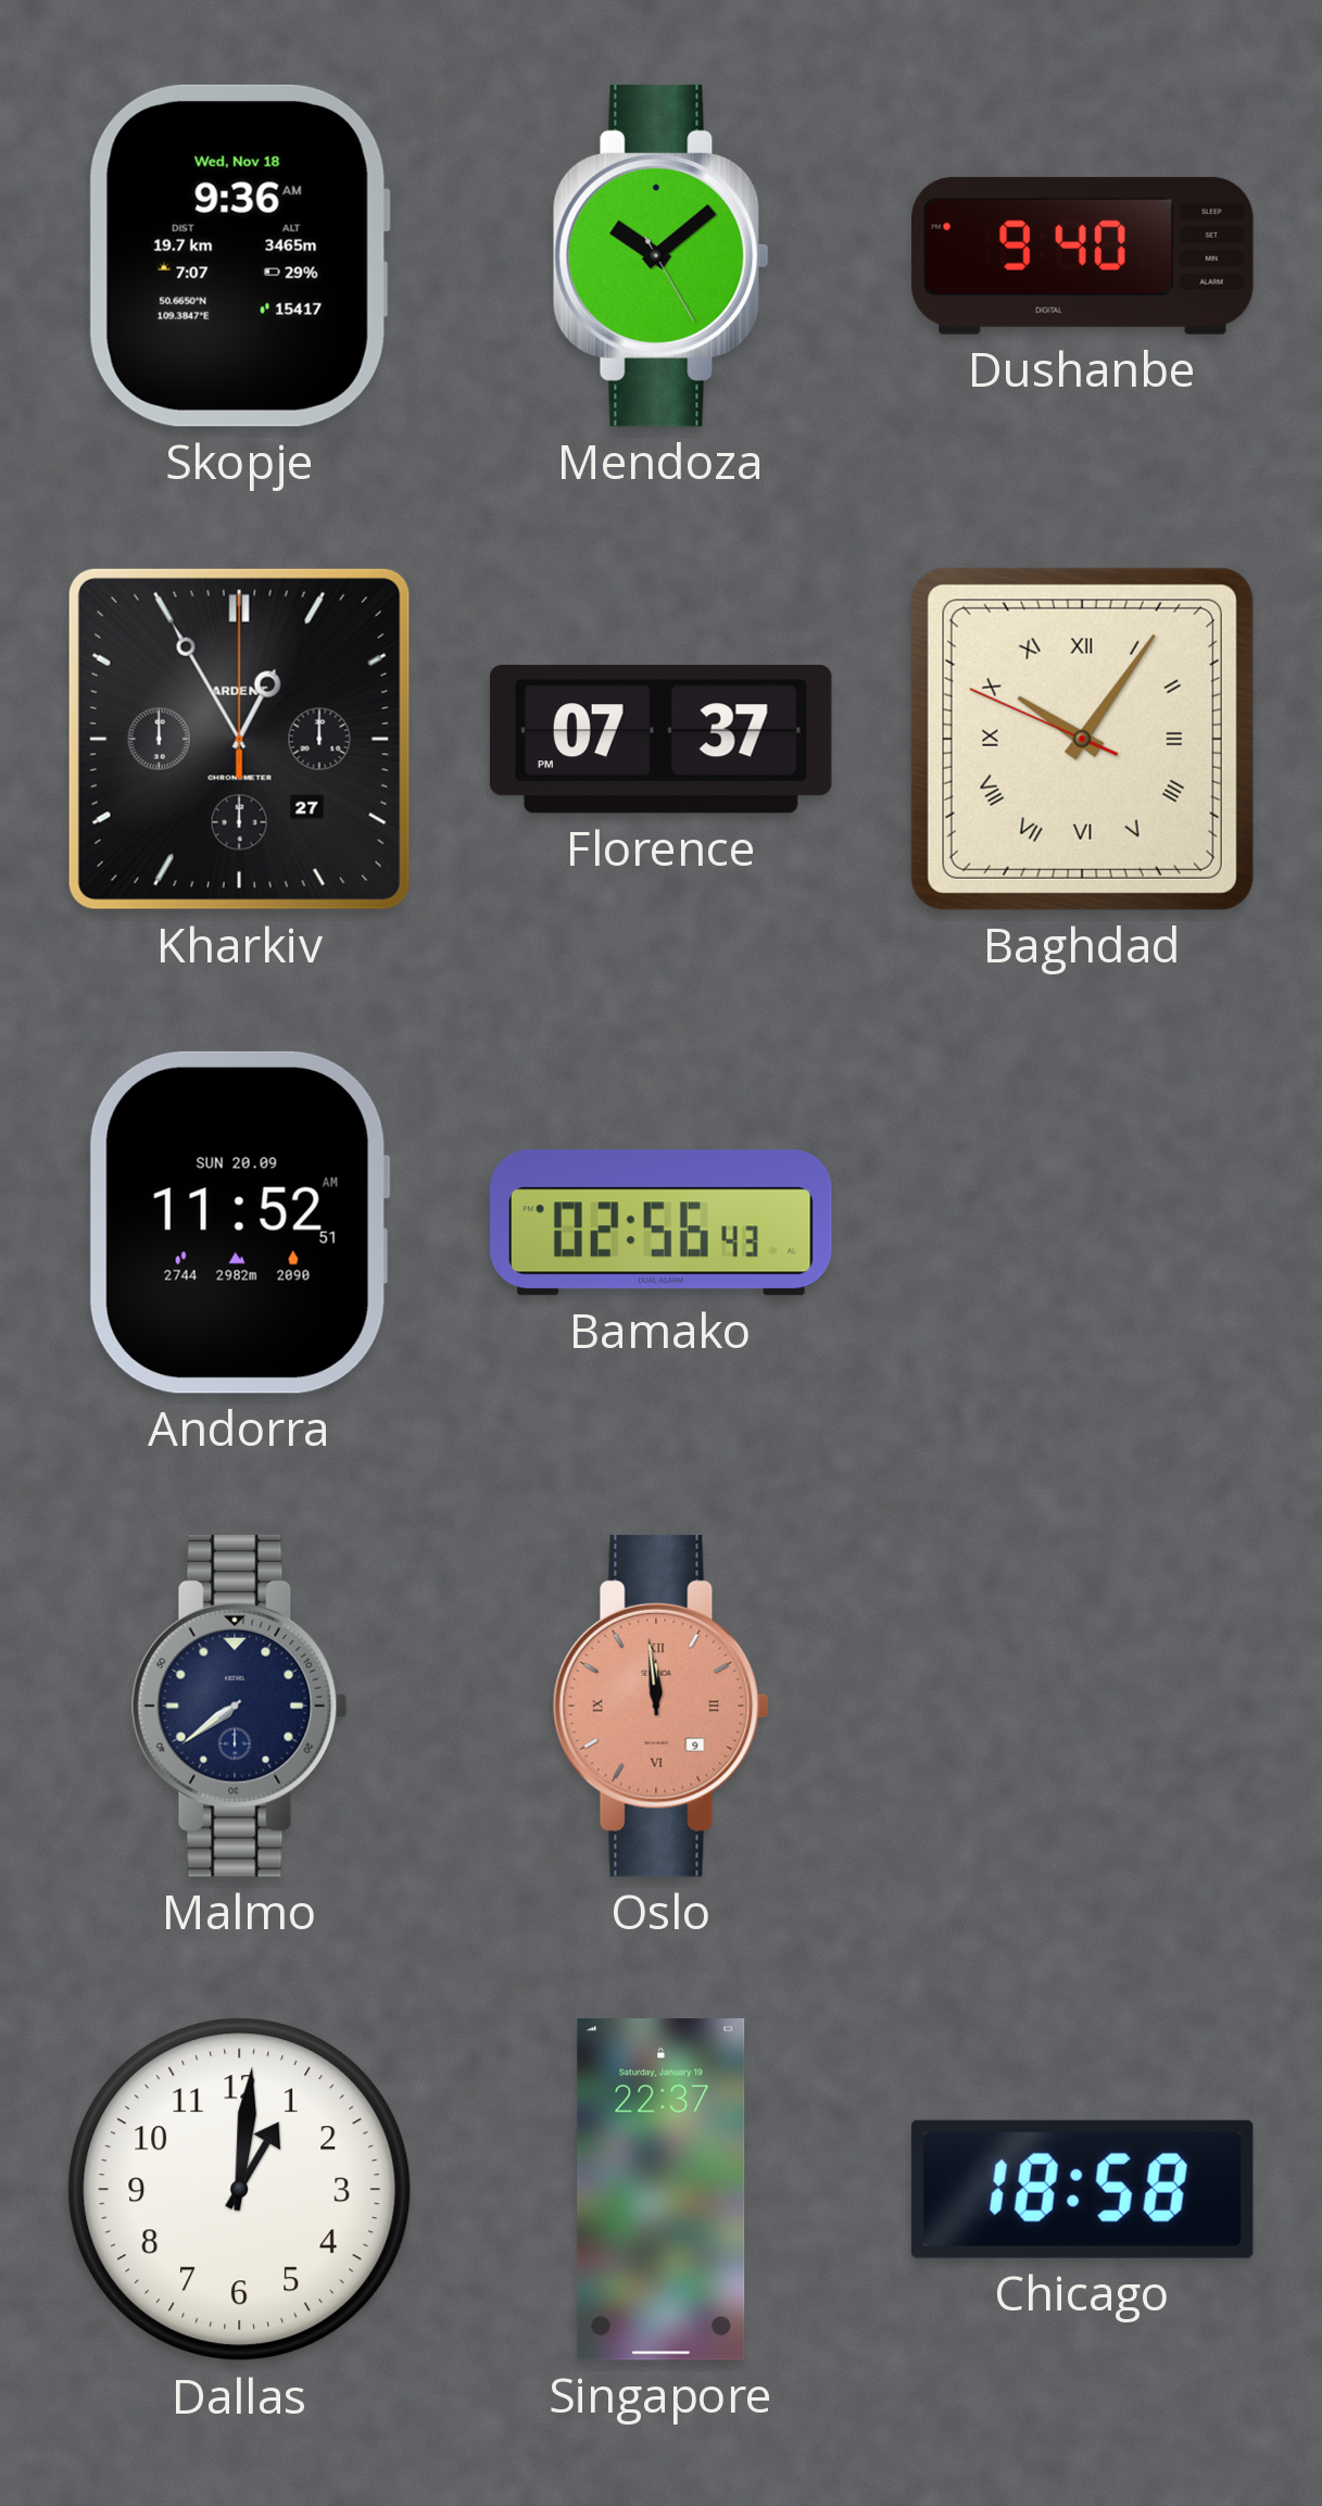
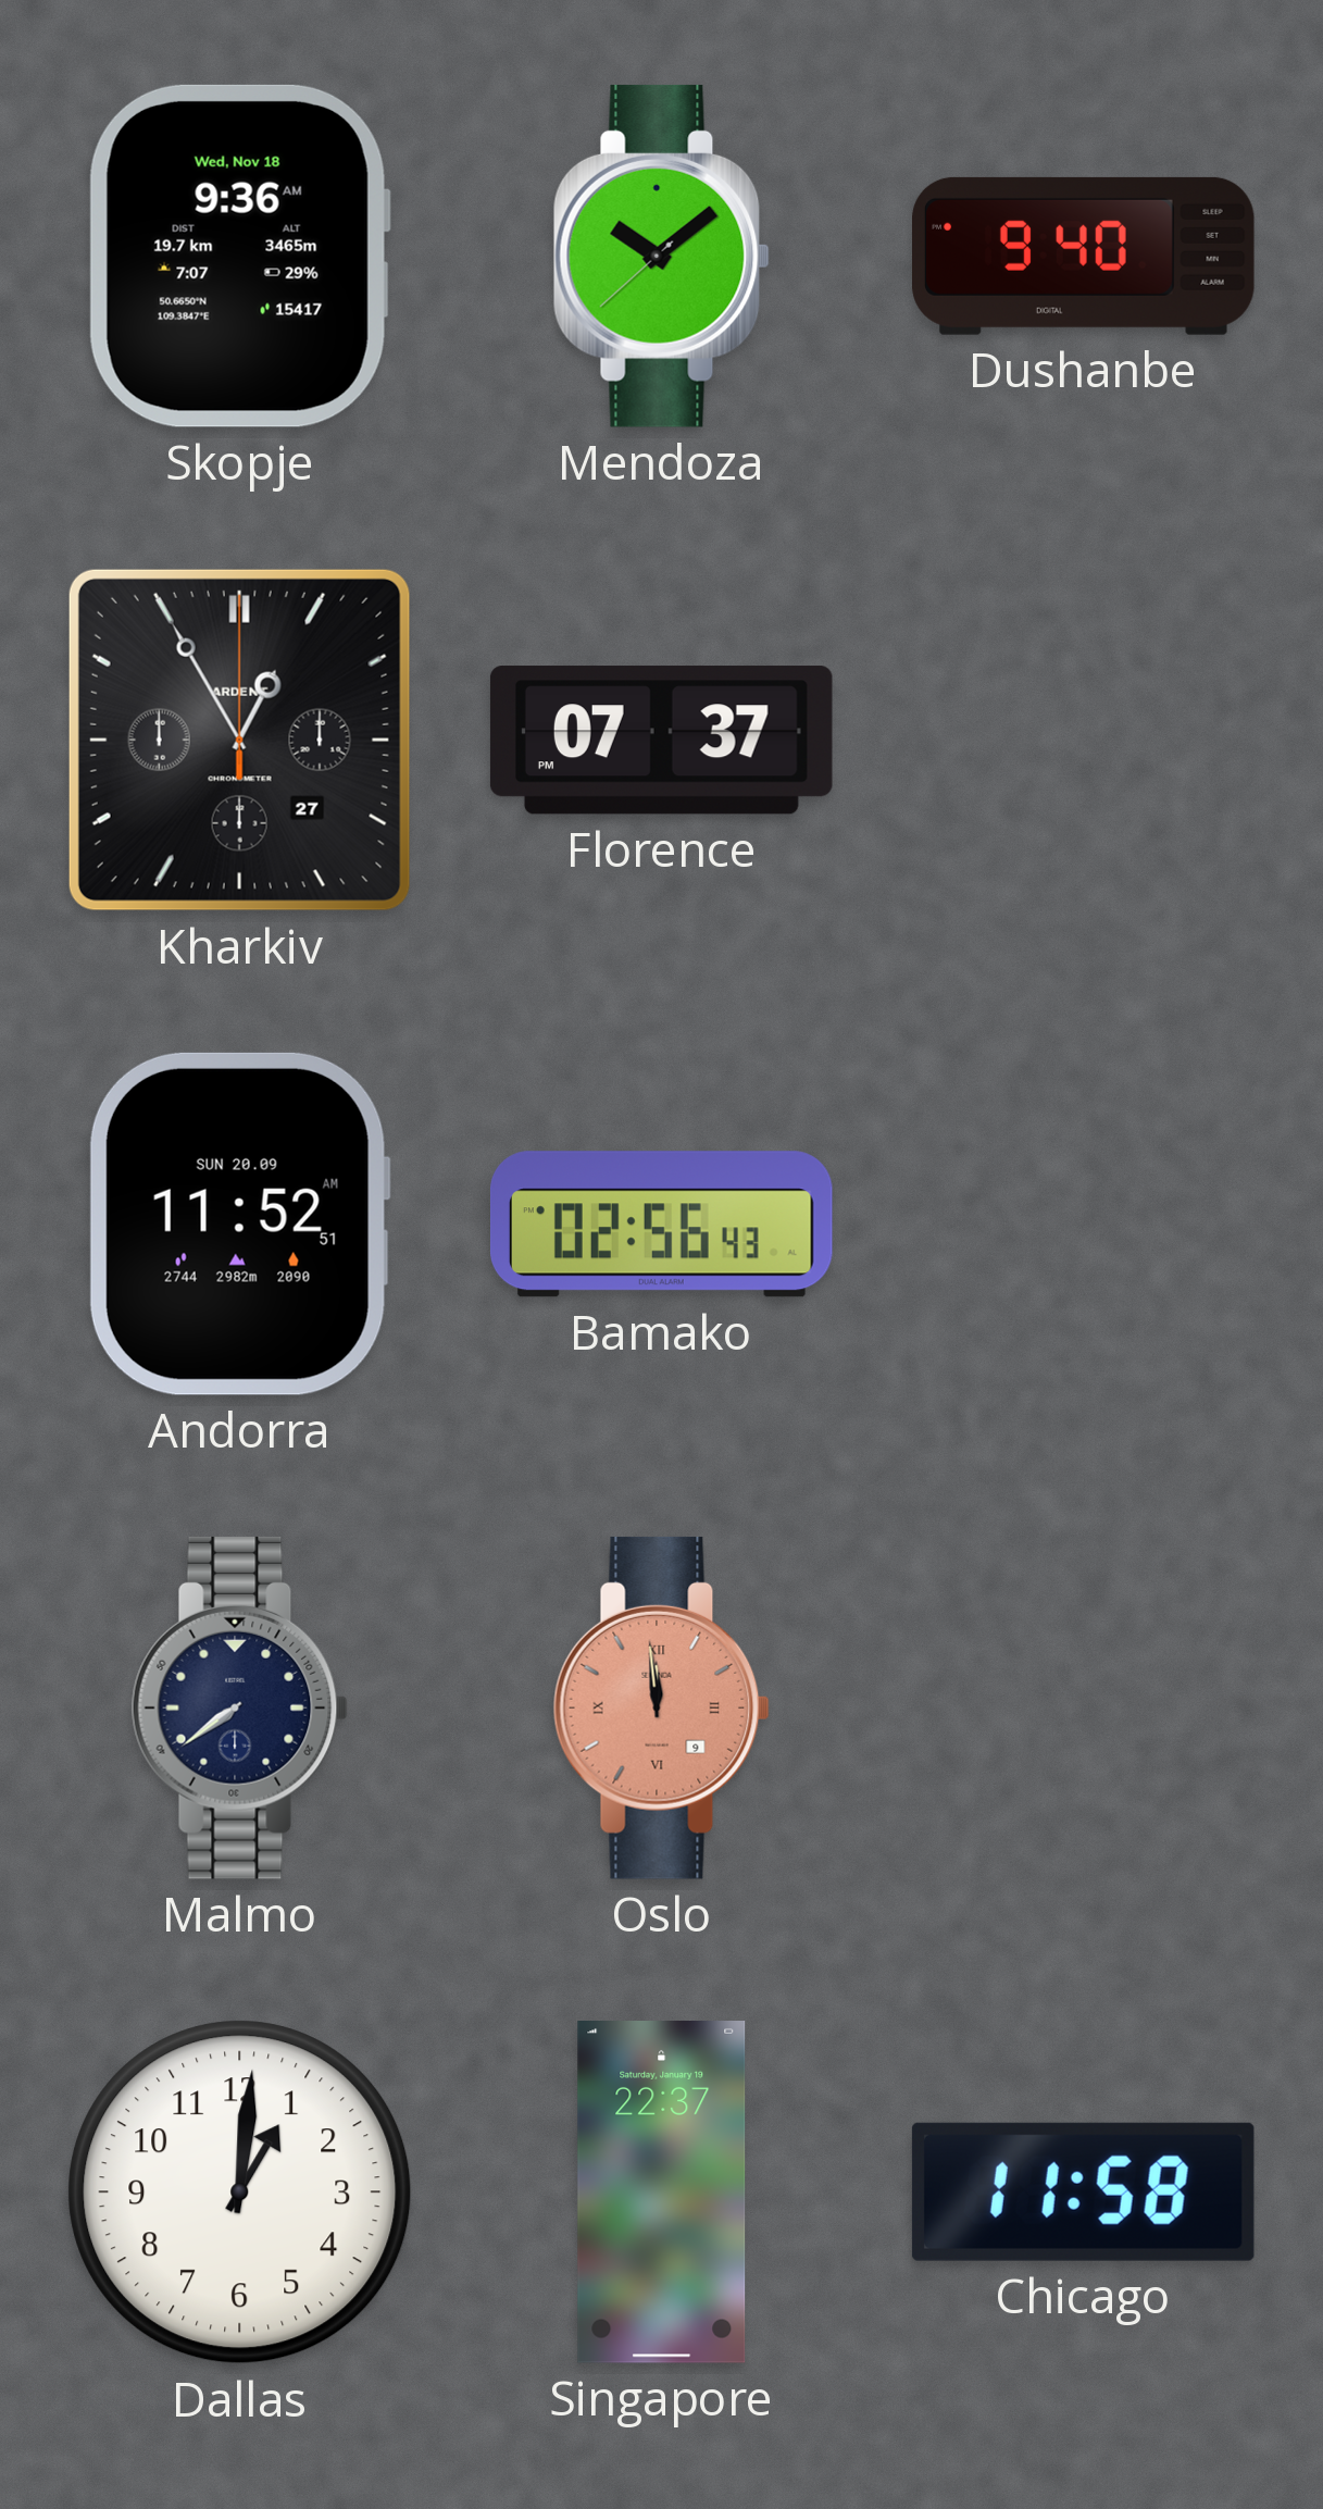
Mendoza: 10:08:25 -> 10:08:38
Baghdad: 10:05 -> none
Chicago: 18:58 -> 11:58
